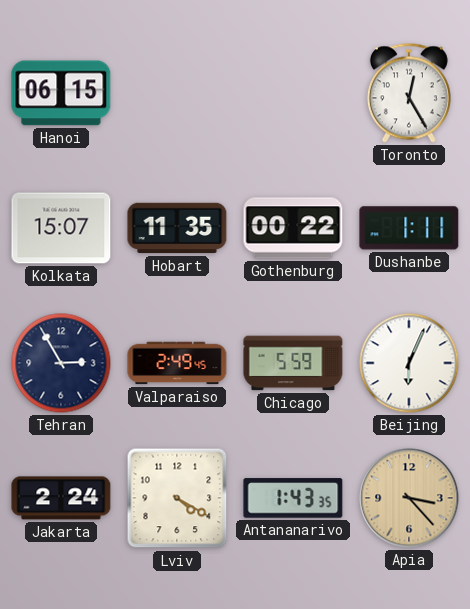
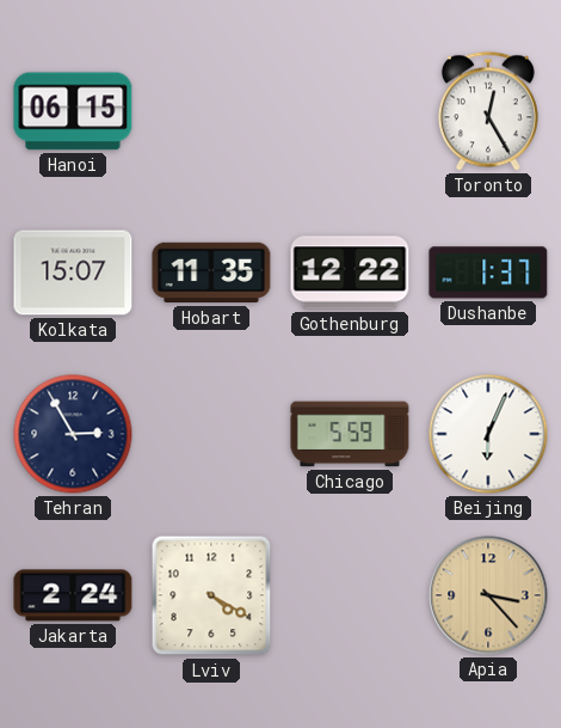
Gothenburg: 00:22 -> 12:22
Dushanbe: 1:11 -> 1:37
Valparaiso: 2:49 -> none
Antananarivo: 1:43 -> none
